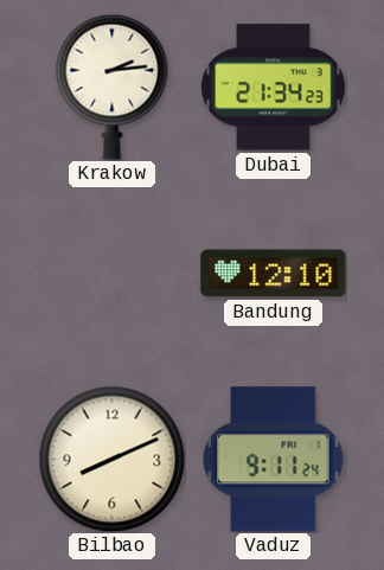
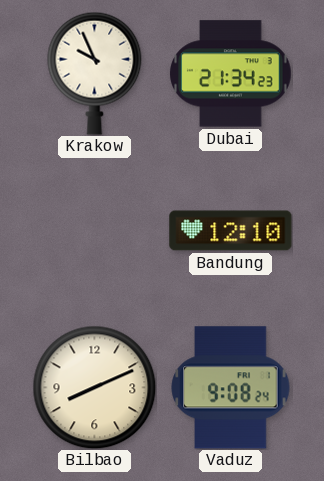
Krakow: 2:14 -> 9:56
Vaduz: 9:11 -> 9:08
